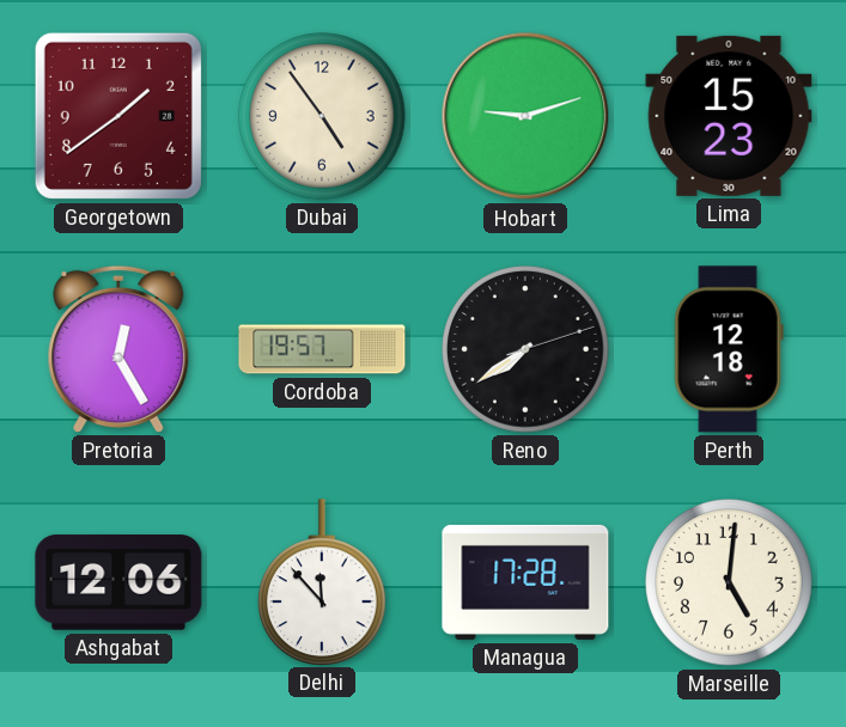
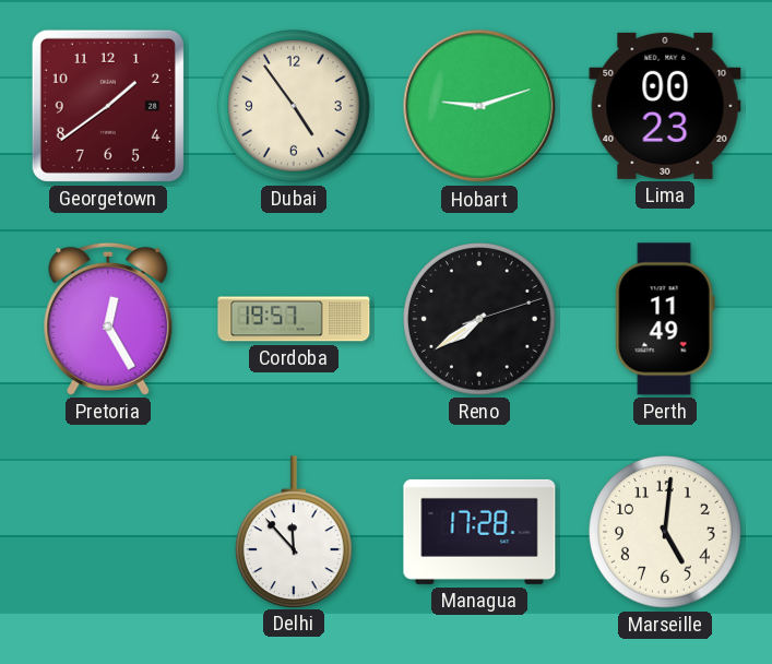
Lima: 15:23 -> 00:23
Perth: 12:18 -> 11:49
Ashgabat: 12:06 -> none
